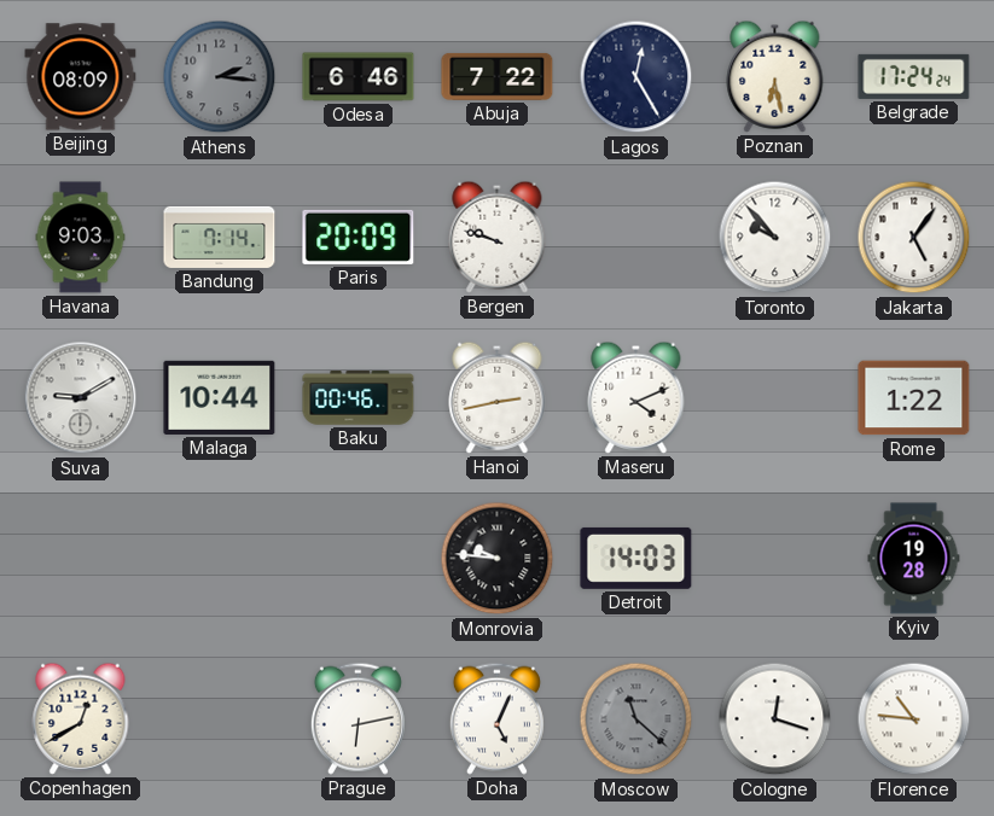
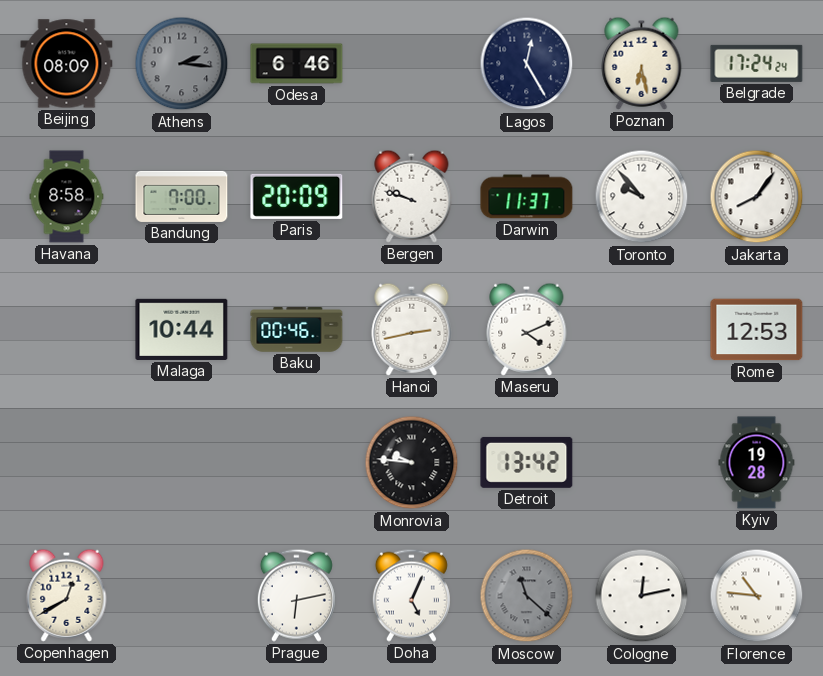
Abuja: 7:22 -> none
Havana: 9:03 -> 8:58
Bandung: 7:14 -> 7:00
Darwin: none -> 11:37
Jakarta: 5:06 -> 8:06
Suva: 9:10 -> none
Rome: 1:22 -> 12:53
Detroit: 14:03 -> 13:42
Cologne: 12:18 -> 12:13
